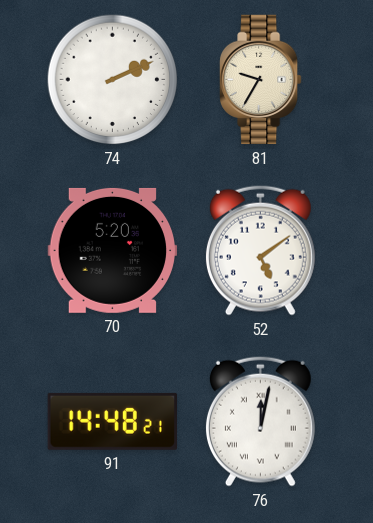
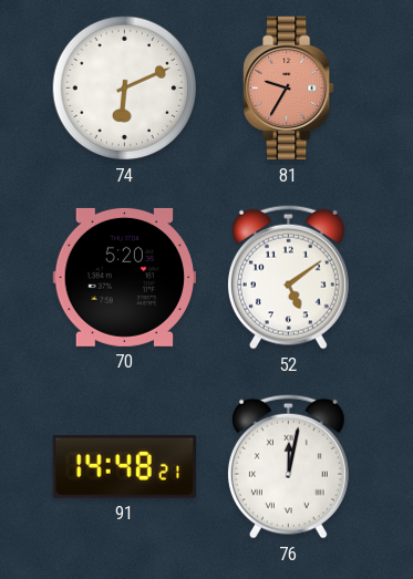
74: 2:11 -> 6:11
81 dial: cream -> salmon
